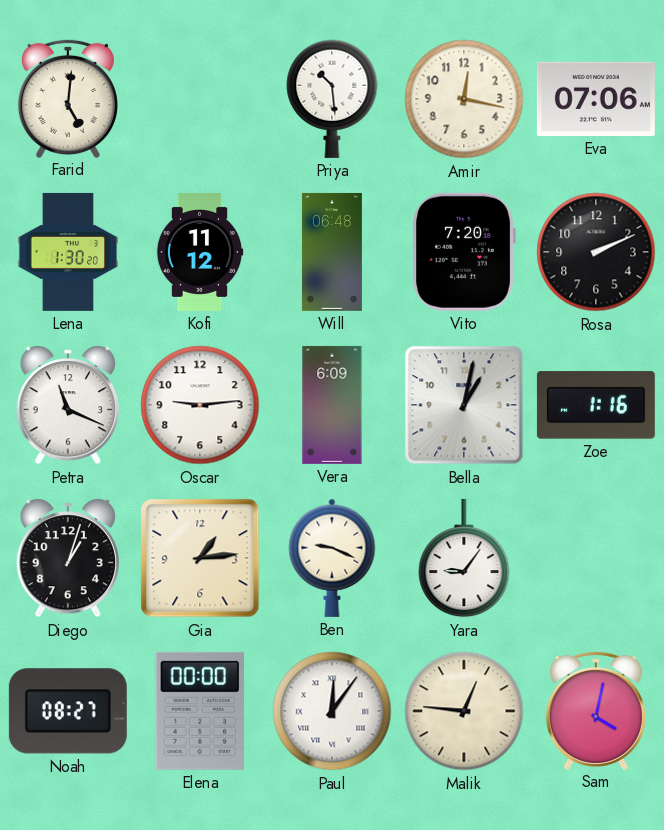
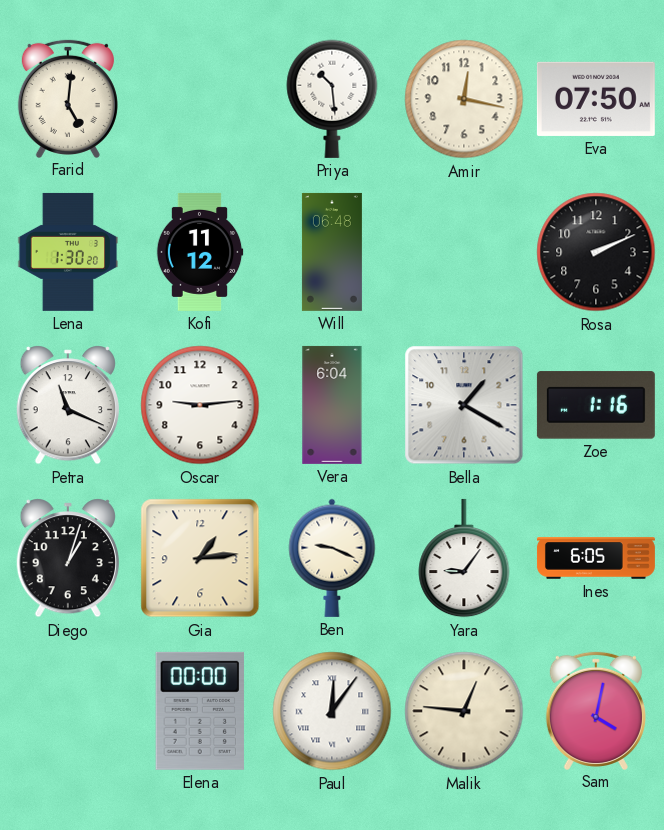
Eva: 07:06 -> 07:50
Vito: 7:20 -> none
Vera: 6:09 -> 6:04
Bella: 1:02 -> 1:20
Ines: none -> 6:05
Noah: 08:27 -> none
